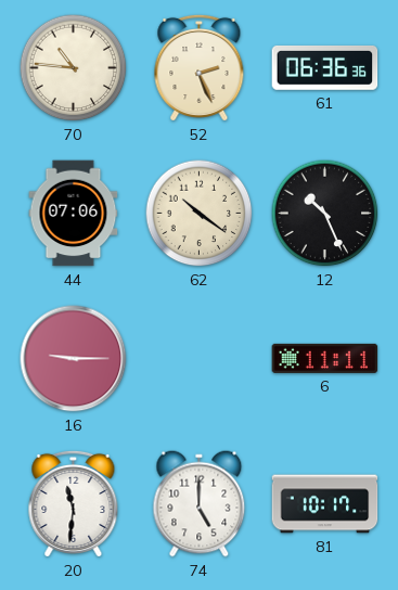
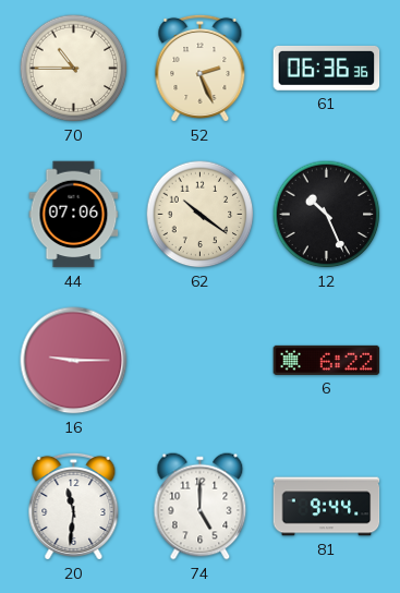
70: 10:46 -> 10:45
6: 11:11 -> 6:22
81: 10:17 -> 9:44
